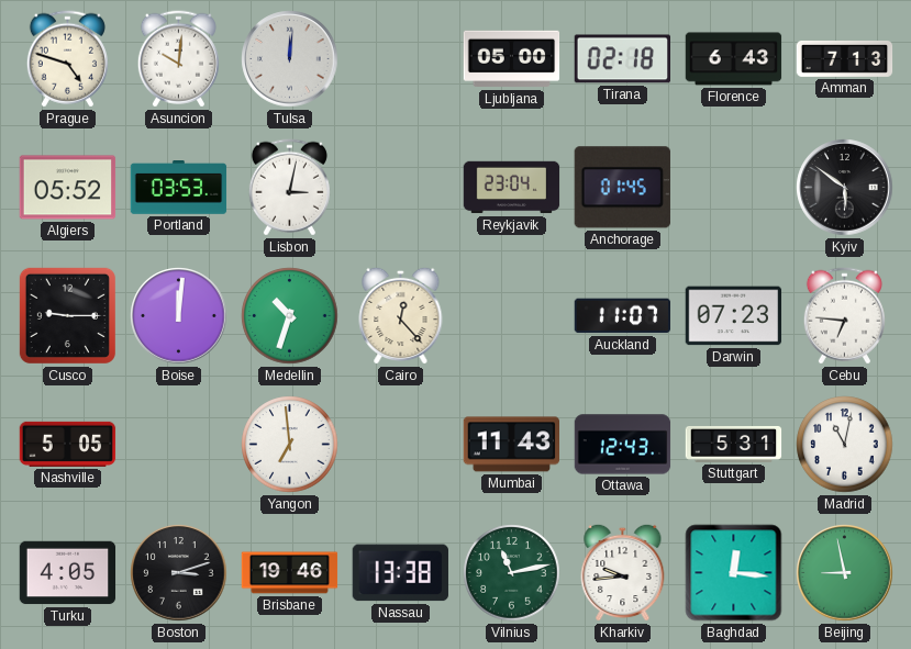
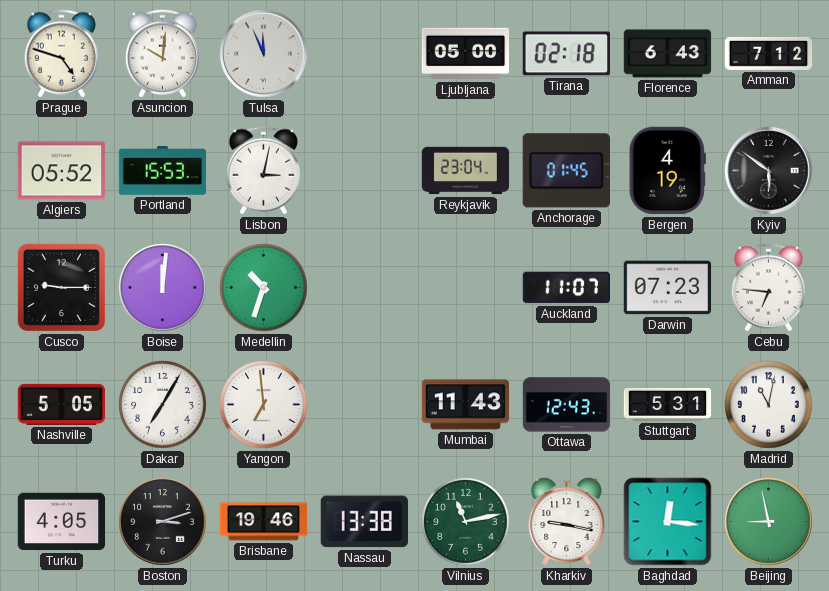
Tulsa: 12:01 -> 11:56
Amman: 7:13 -> 7:12
Portland: 03:53 -> 15:53
Bergen: none -> 4:19
Cairo: 12:23 -> none
Dakar: none -> 7:05
Kharkiv: 9:44 -> 9:17
